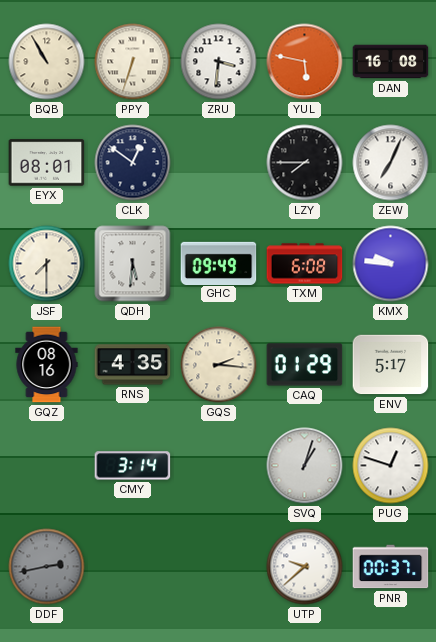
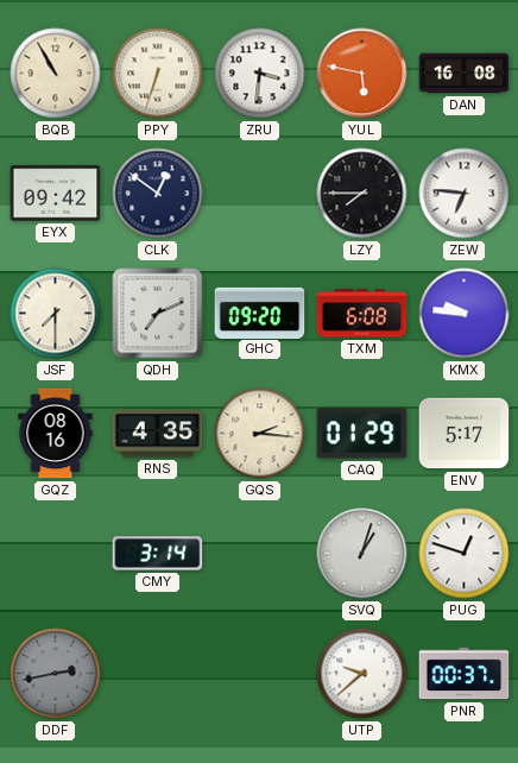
EYX: 08:01 -> 09:42
ZEW: 7:04 -> 6:46
QDH: 5:31 -> 7:11
GHC: 09:49 -> 09:20
